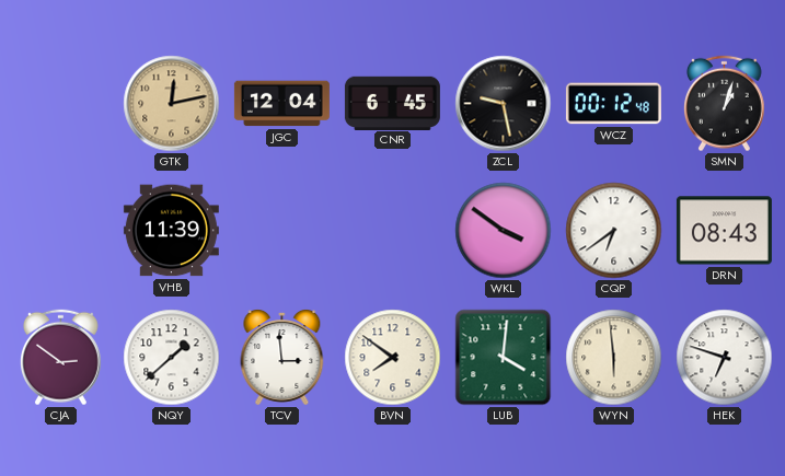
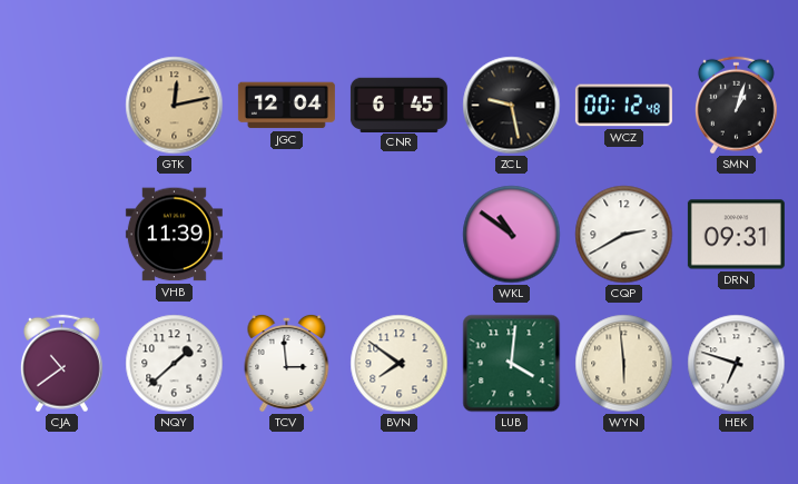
WKL: 3:51 -> 10:51
CQP: 6:39 -> 2:40
DRN: 08:43 -> 09:31
CJA: 2:51 -> 10:39
